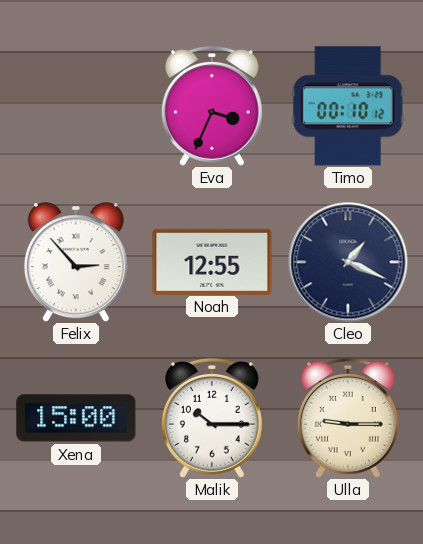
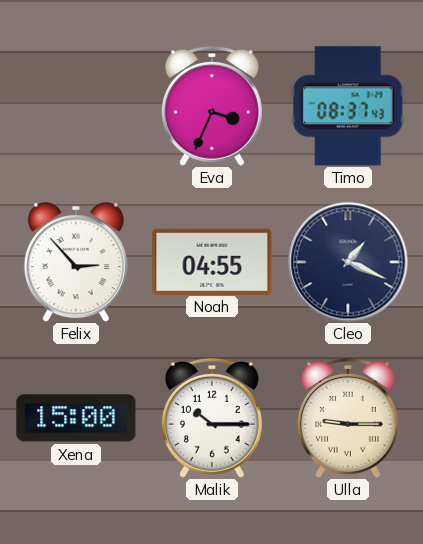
Timo: 00:10 -> 08:37
Noah: 12:55 -> 04:55
